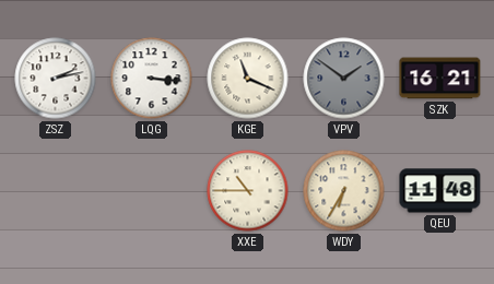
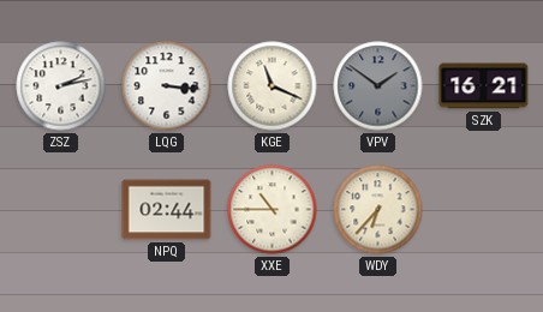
NPQ: none -> 02:44
WDY: 6:35 -> 6:37
QEU: 11:48 -> none
